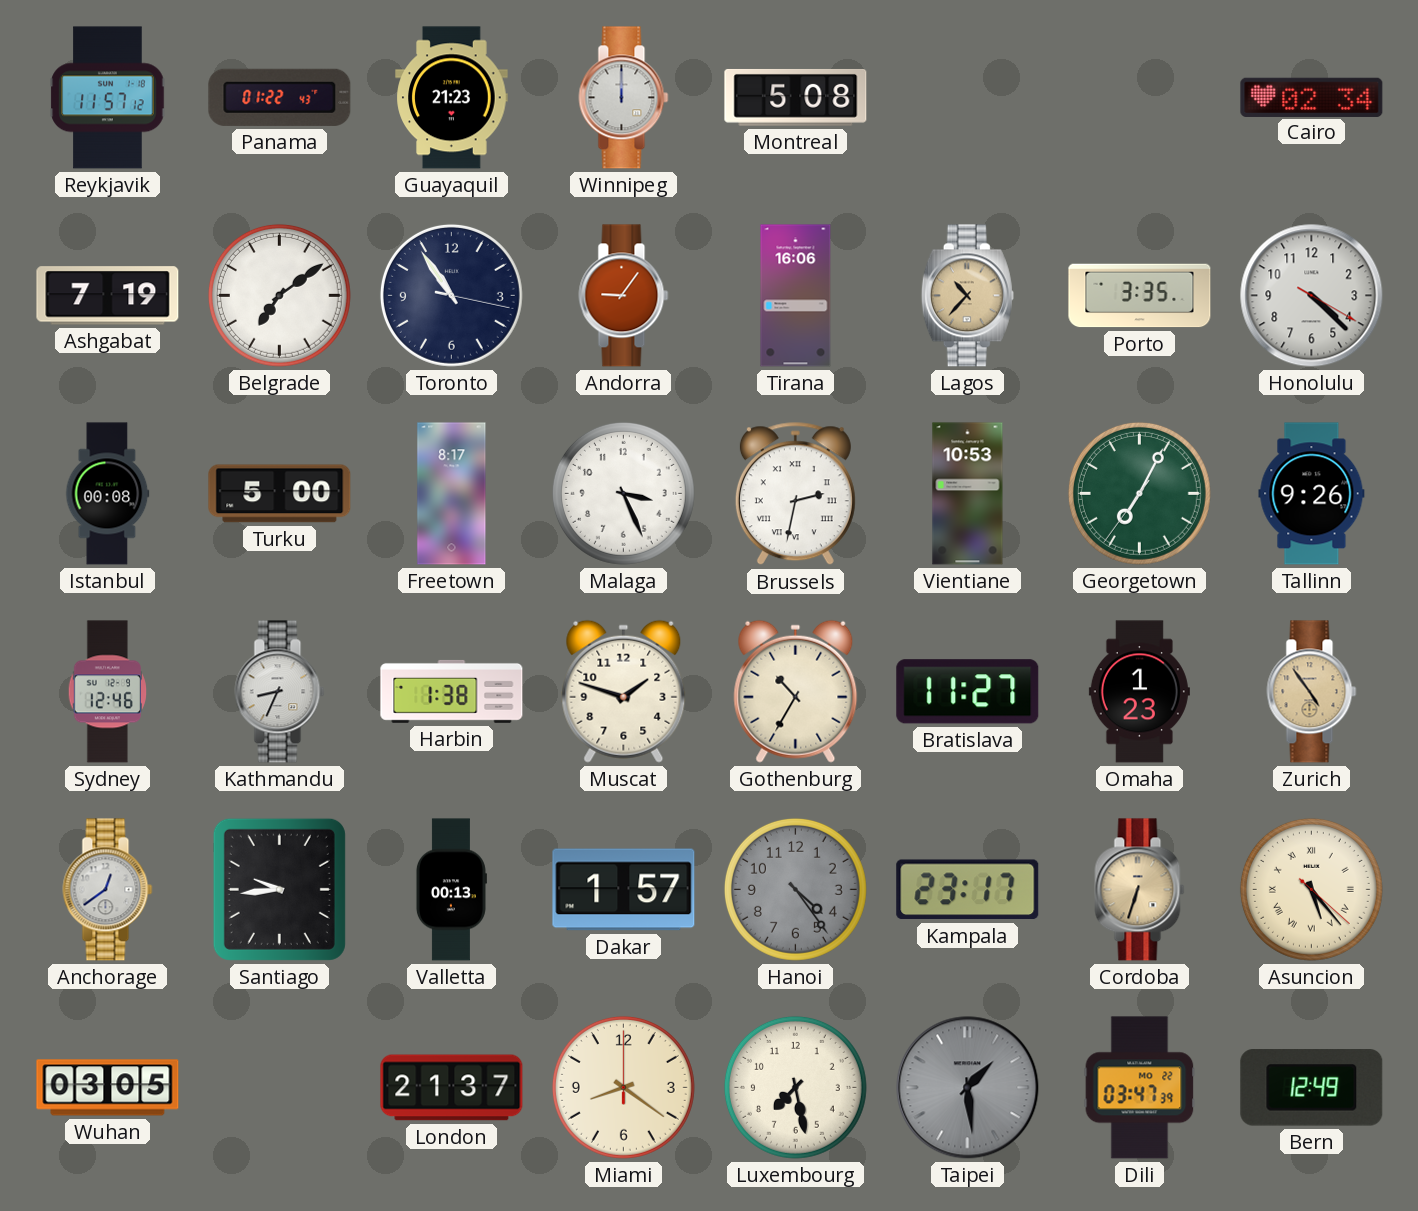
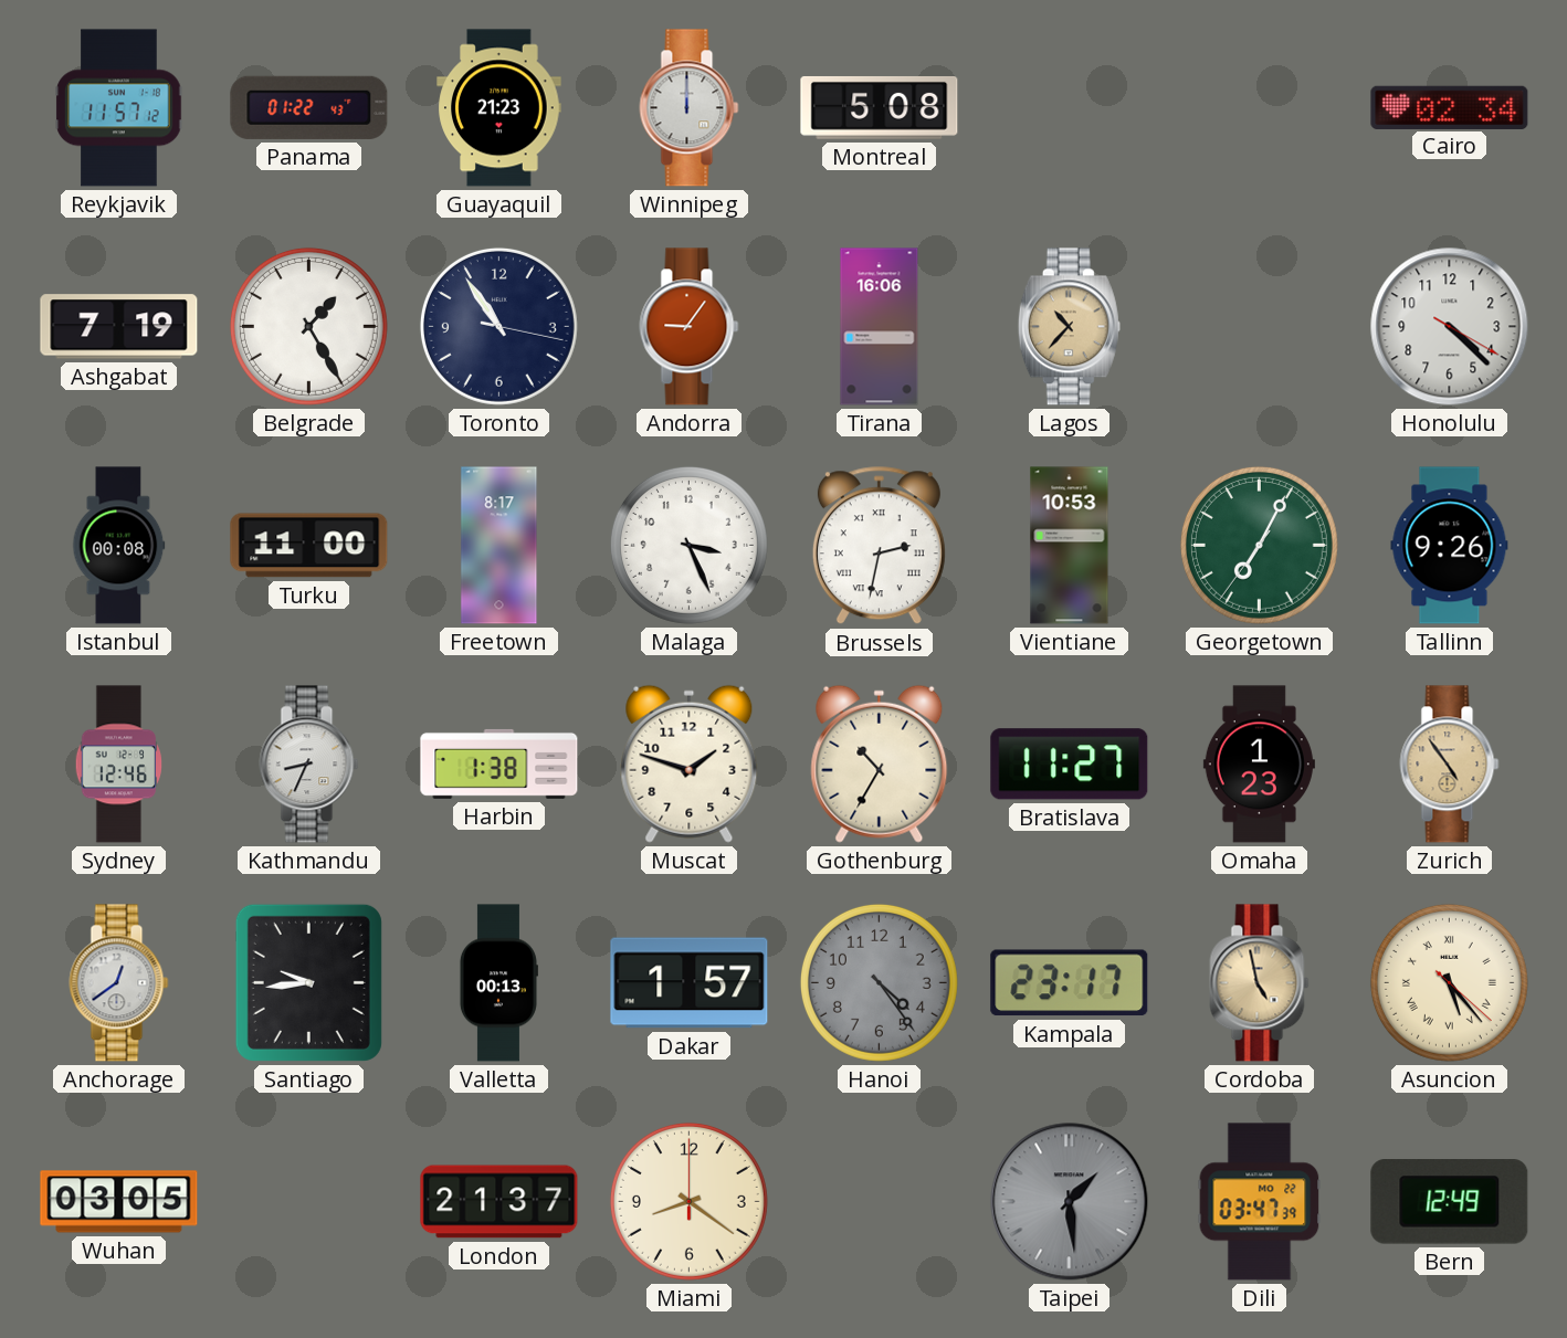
Belgrade: 7:09 -> 1:25
Porto: 3:35 -> none
Turku: 5:00 -> 11:00
Cordoba: 6:33 -> 4:58
Luxembourg: 7:28 -> none
